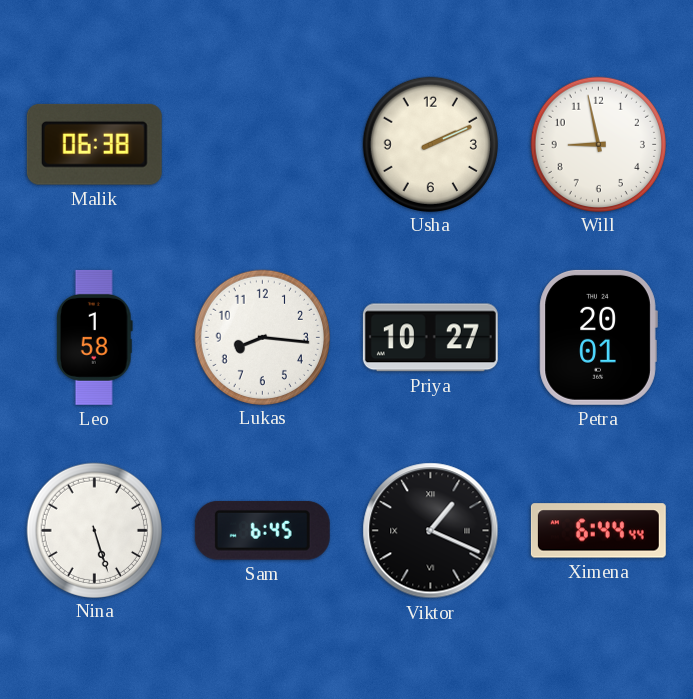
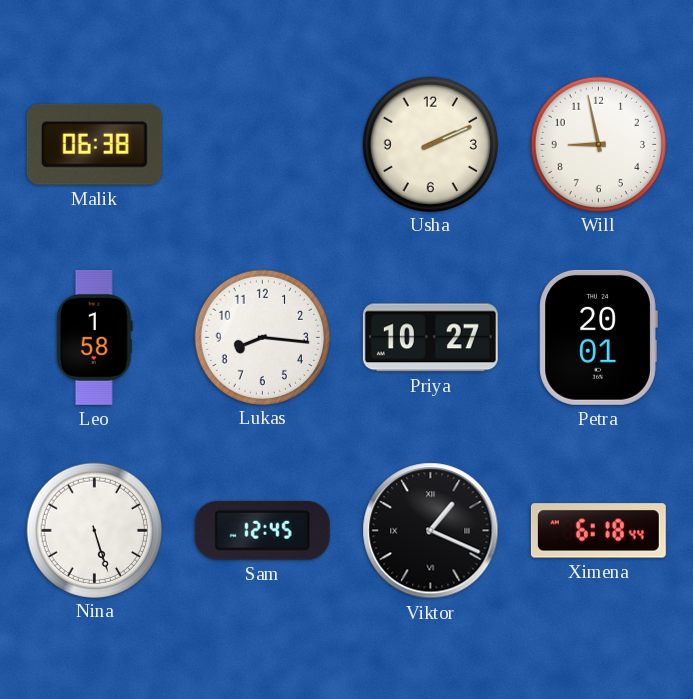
Sam: 6:45 -> 12:45
Ximena: 6:44 -> 6:18
